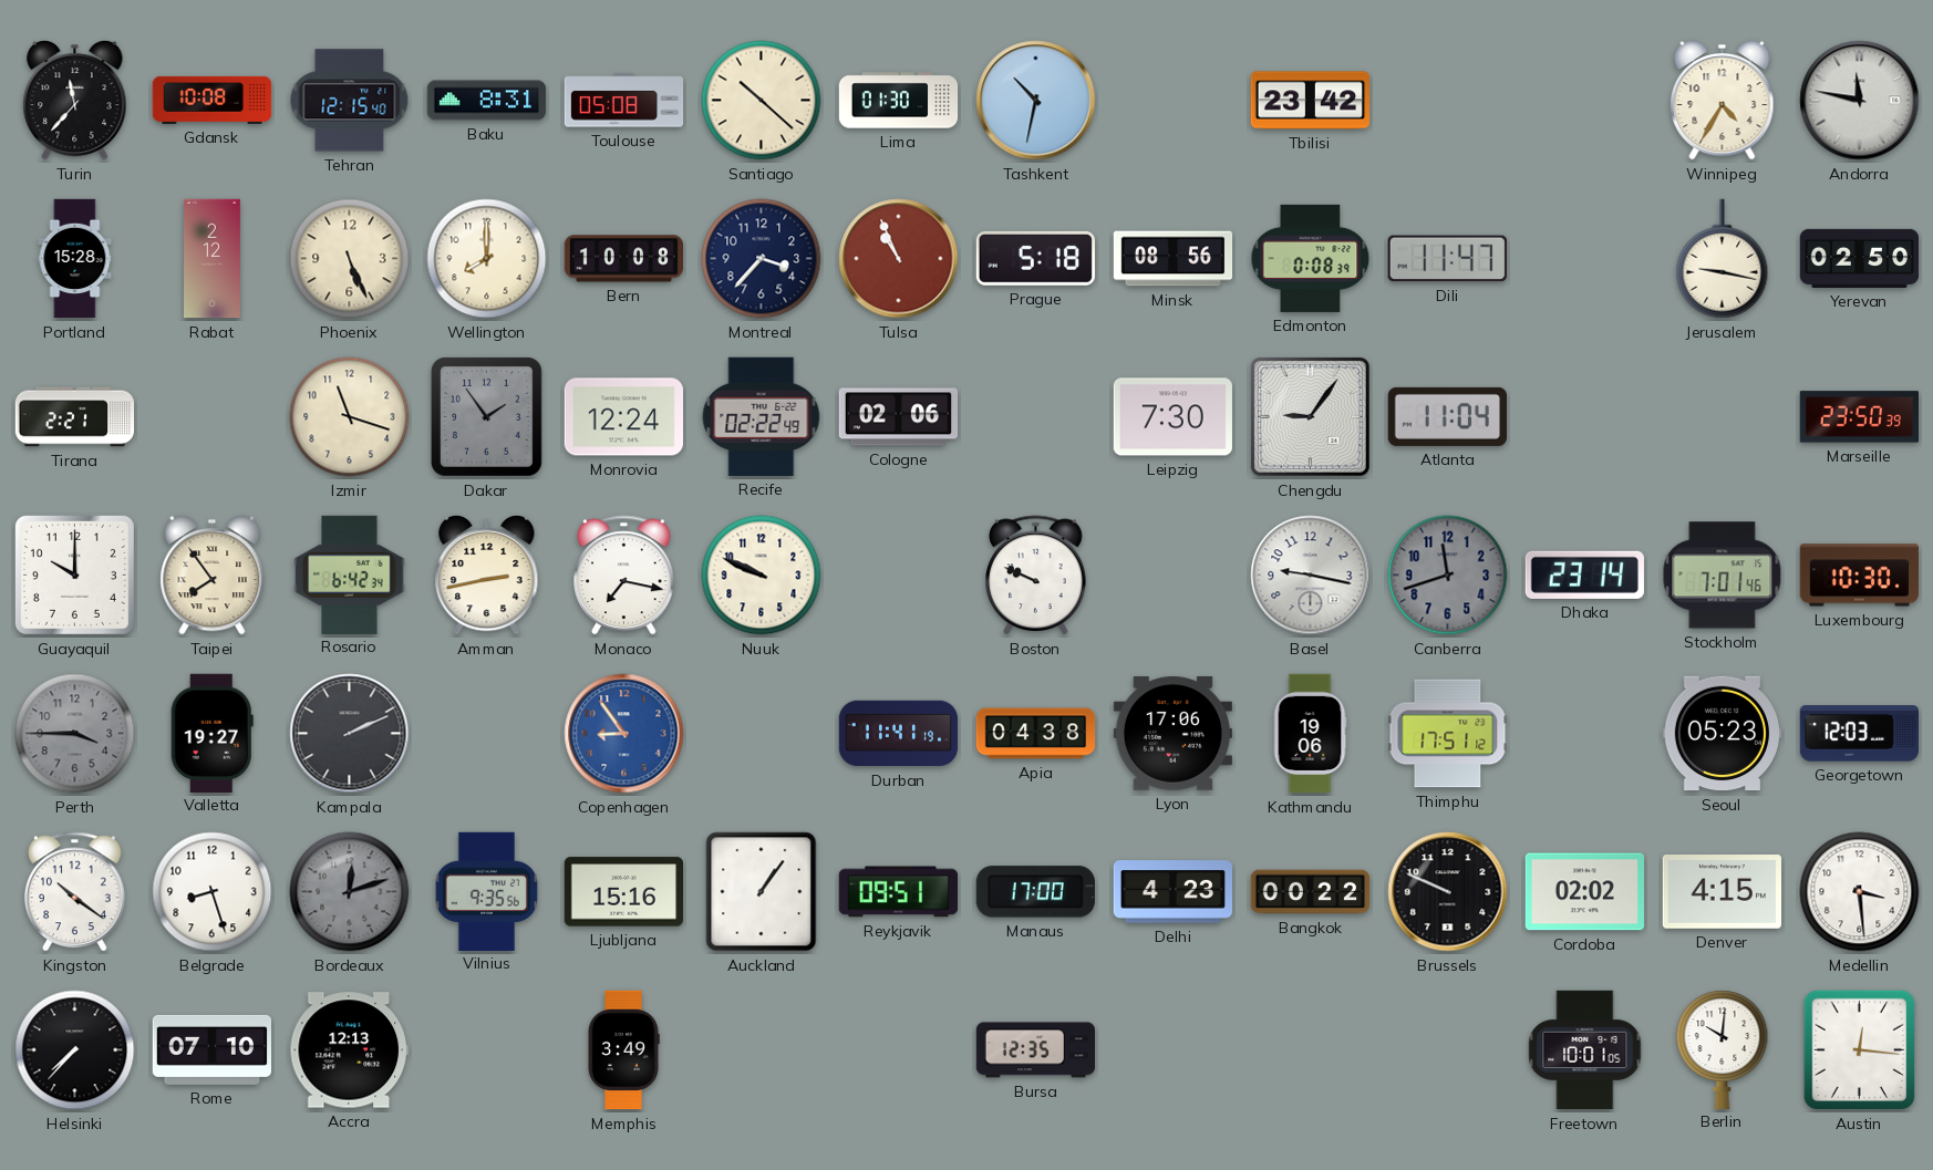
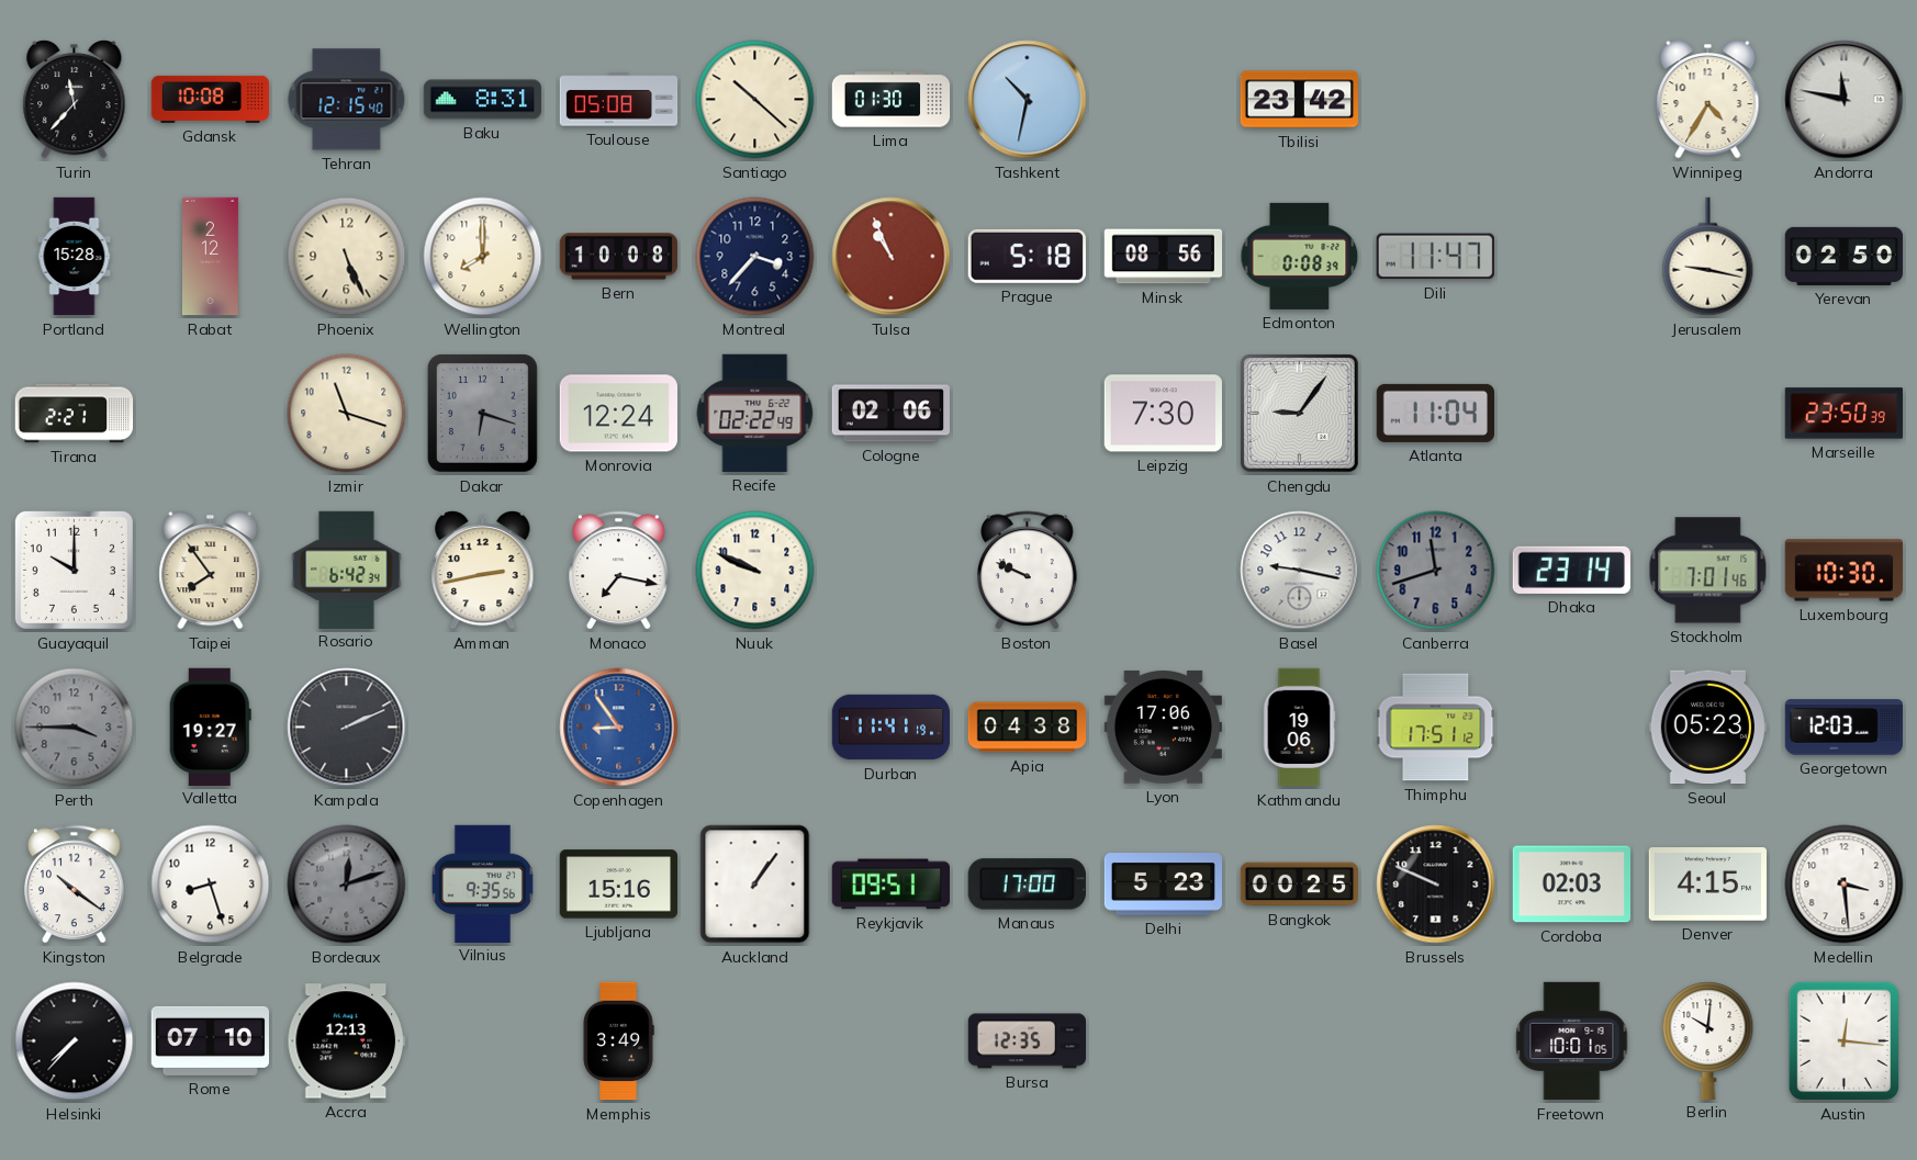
Dakar: 1:54 -> 6:18
Delhi: 4:23 -> 5:23
Bangkok: 00:22 -> 00:25
Cordoba: 02:02 -> 02:03
